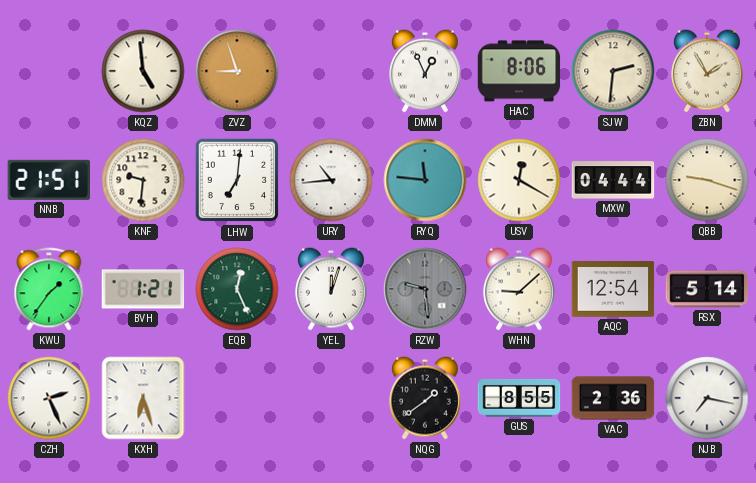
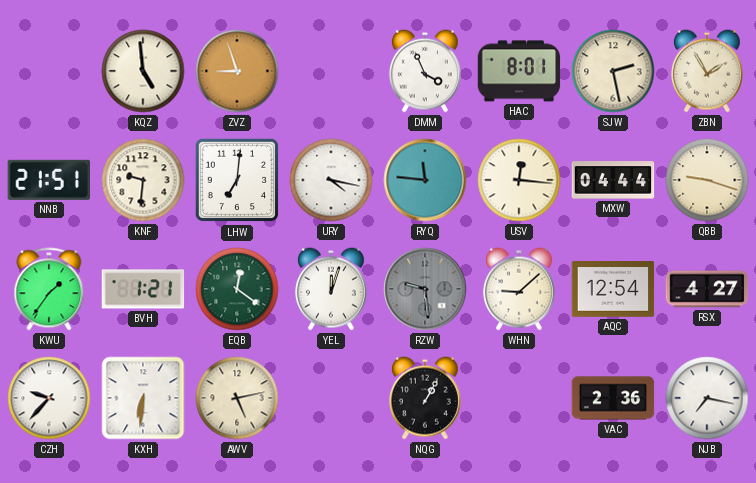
DMM: 12:56 -> 3:56
HAC: 8:06 -> 8:01
SJW: 2:31 -> 2:28
URY: 10:44 -> 4:17
USV: 12:20 -> 12:16
EQB: 12:26 -> 12:21
RSX: 5:14 -> 4:27
CZH: 2:26 -> 9:37
KXH: 6:27 -> 6:31
AWV: none -> 5:13
NQG: 1:39 -> 1:05
GUS: 8:55 -> none
